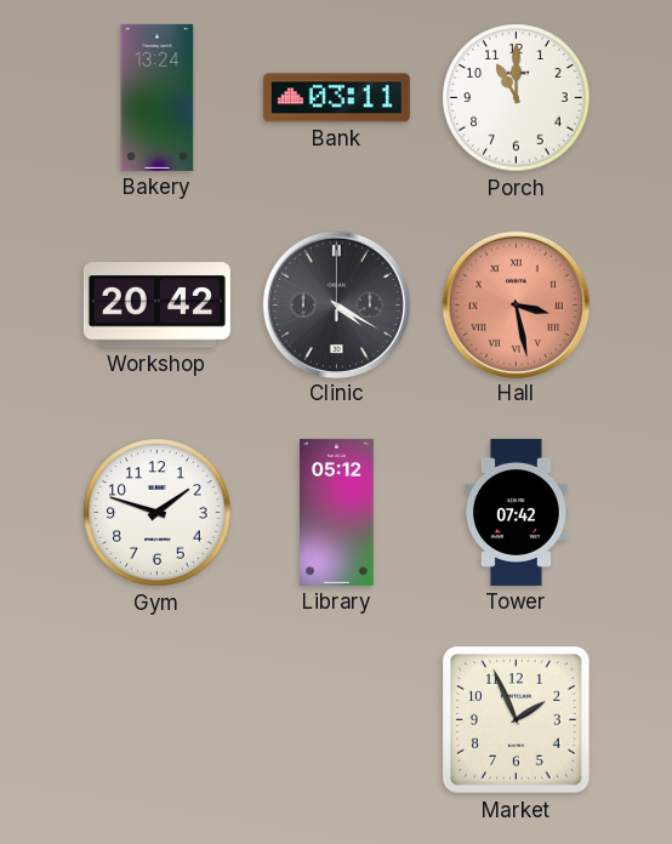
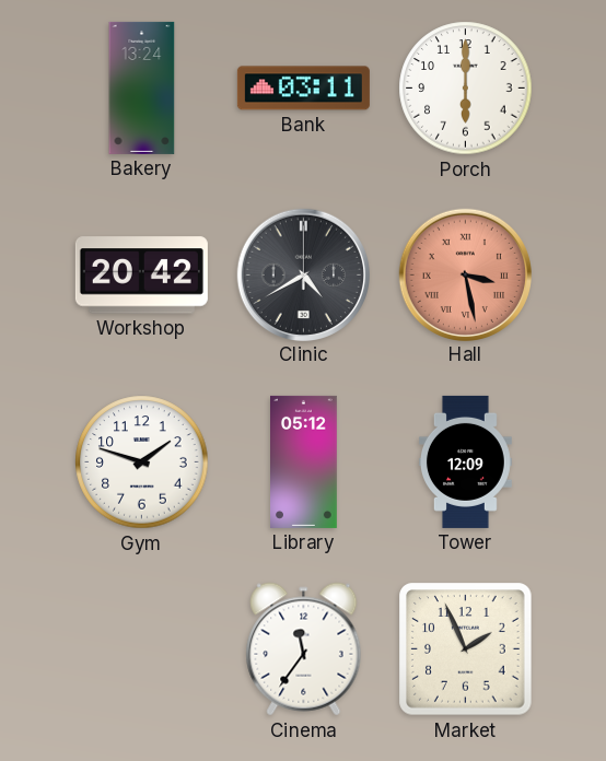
Porch: 11:00 -> 6:00
Clinic: 4:20 -> 4:40
Tower: 07:42 -> 12:09
Cinema: none -> 11:36
